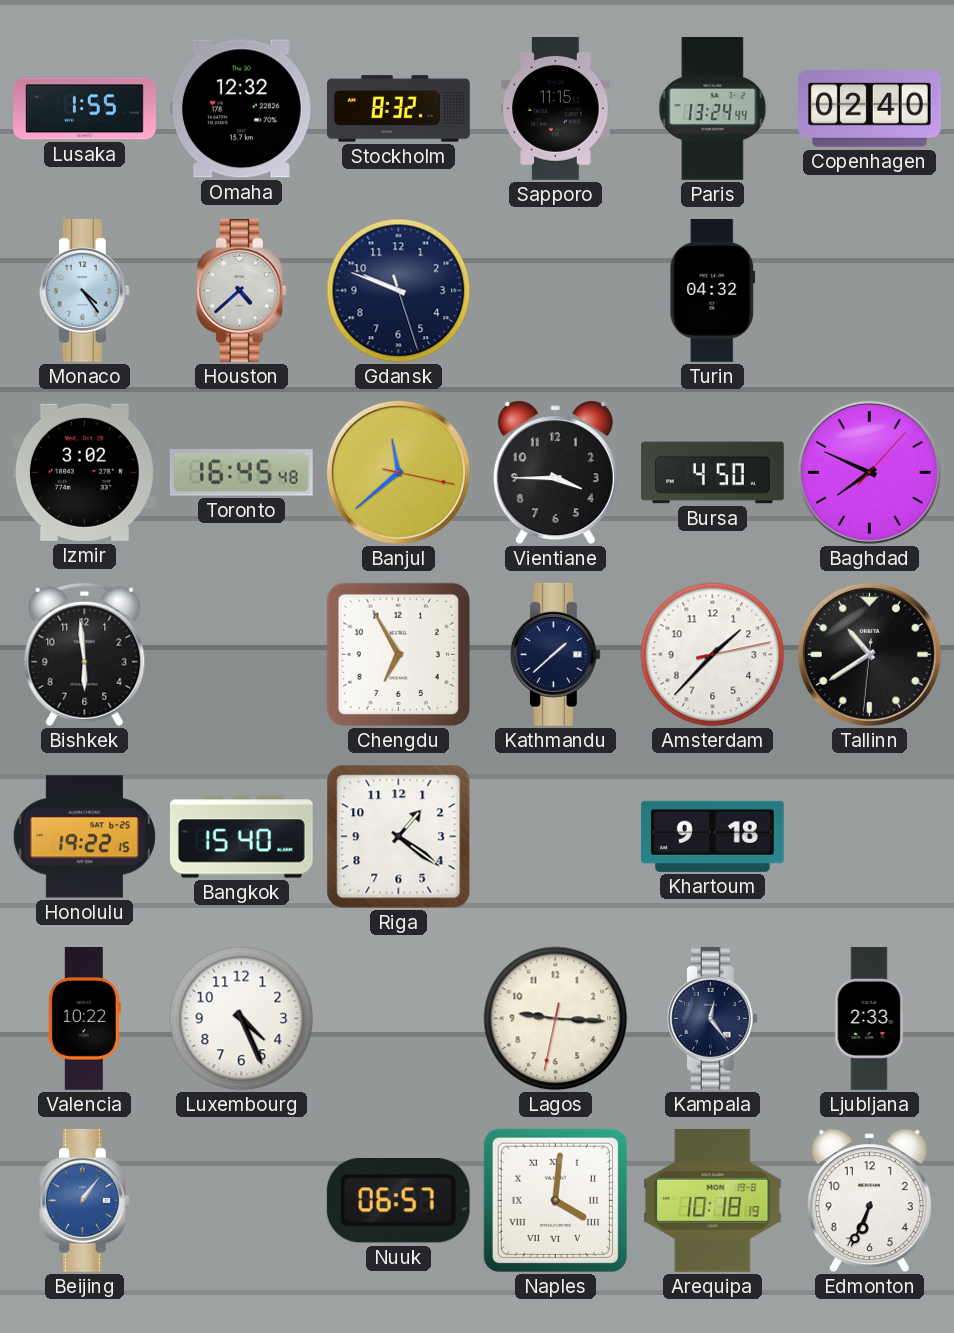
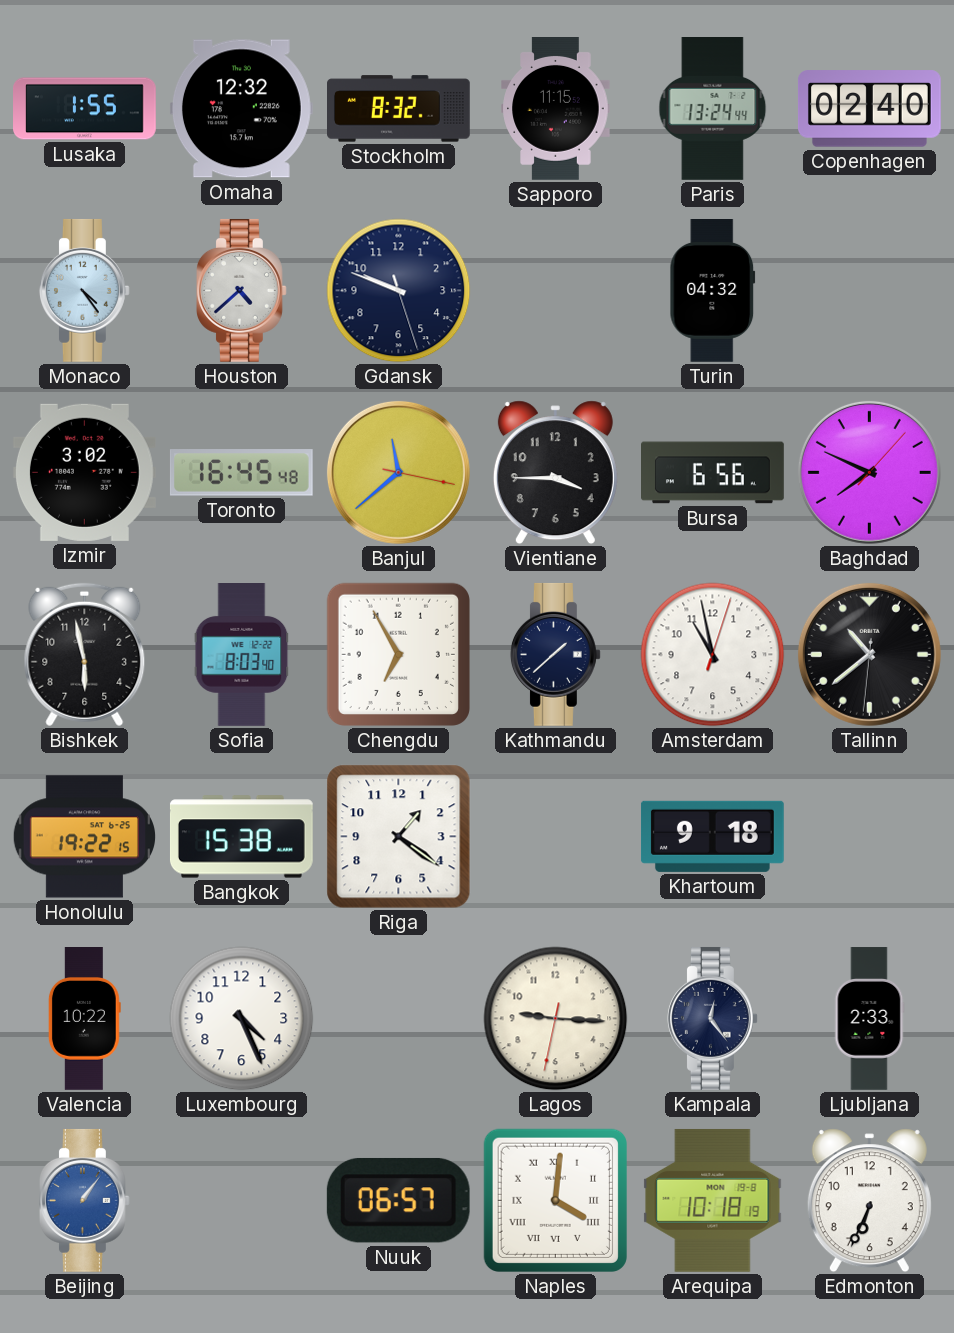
Bursa: 4:50 -> 6:56
Bishkek: 5:59 -> 5:58
Sofia: none -> 8:03
Amsterdam: 1:37 -> 10:58
Tallinn: 10:39 -> 10:38
Bangkok: 15:40 -> 15:38
